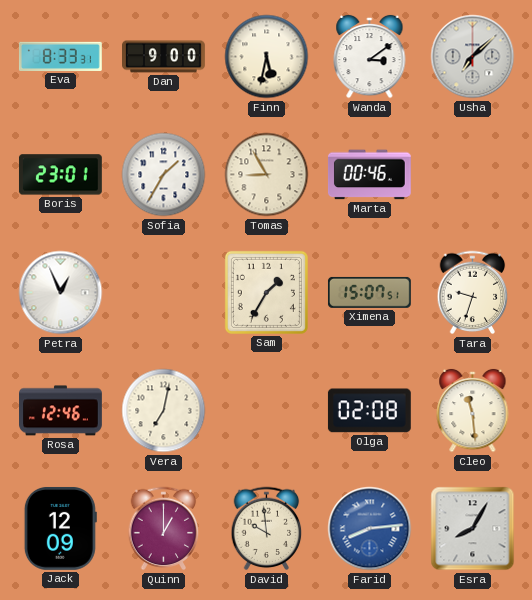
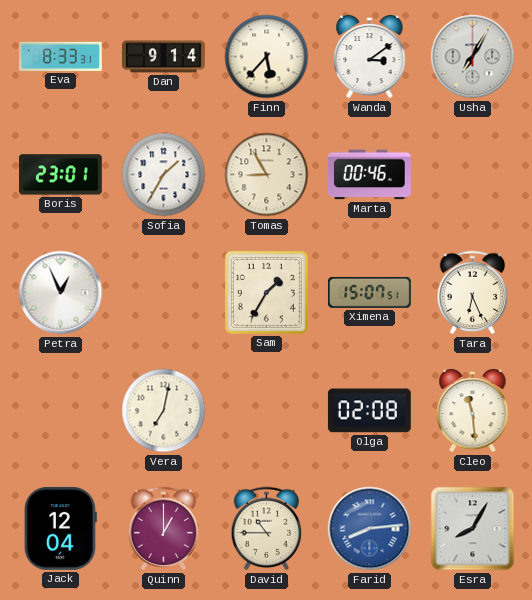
Dan: 9:00 -> 9:14
Finn: 5:32 -> 5:37
Usha: 7:08 -> 7:05
Tara: 9:33 -> 6:26
Rosa: 12:46 -> none
Jack: 12:09 -> 12:04
David: 9:59 -> 10:45
